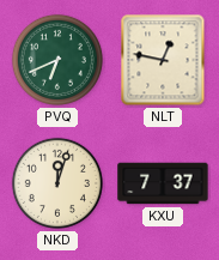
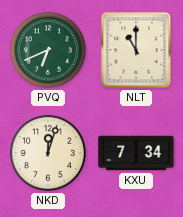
NLT: 12:47 -> 11:00
KXU: 7:37 -> 7:34
